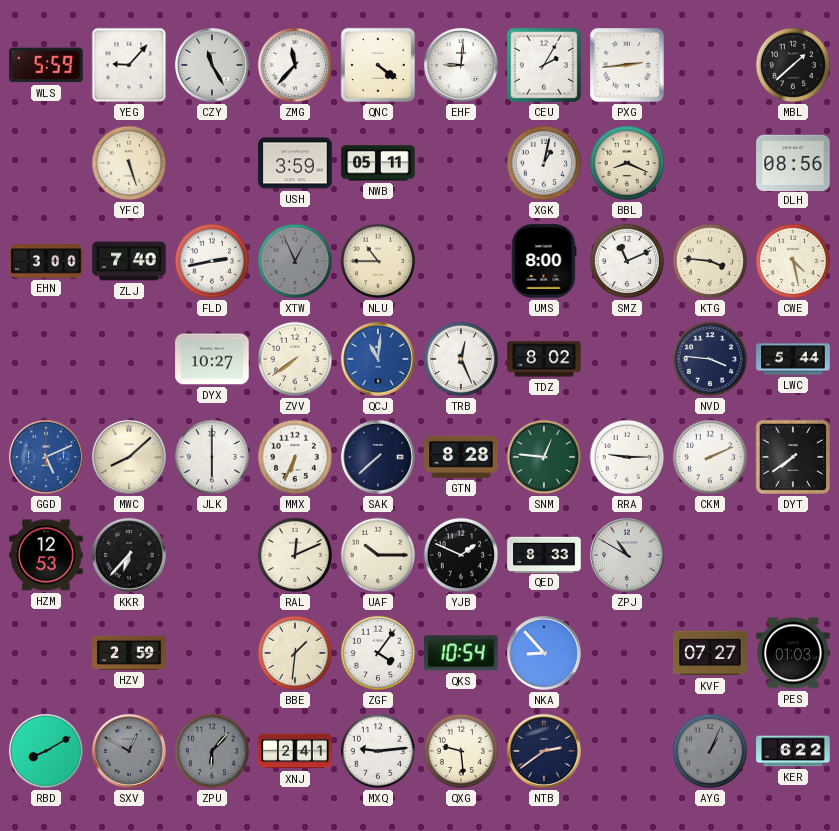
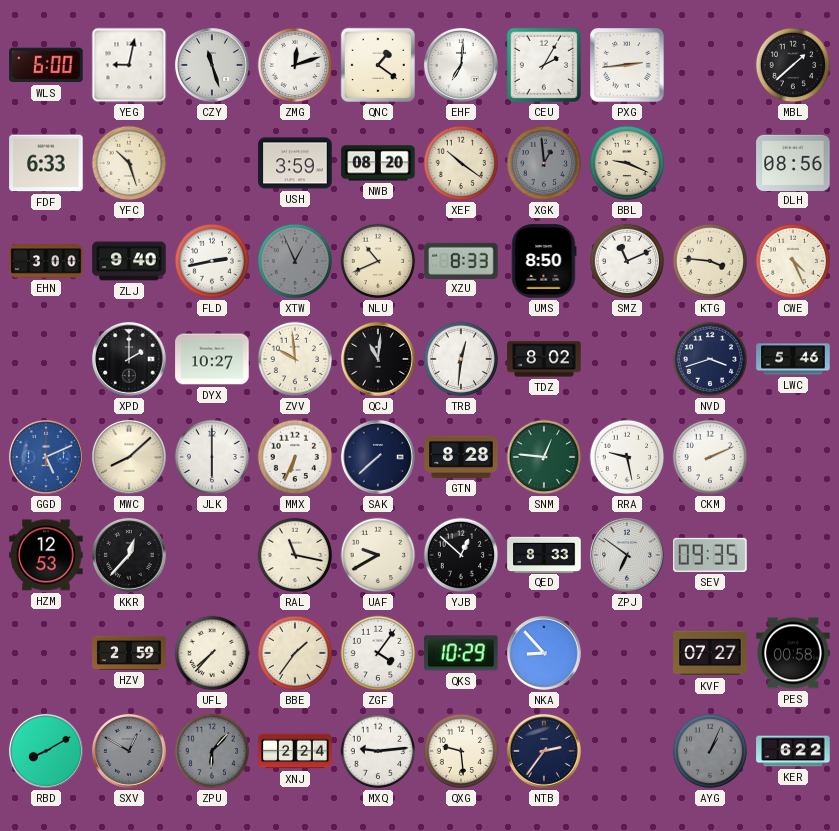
WLS: 5:59 -> 6:00
YEG: 9:07 -> 9:02
CZY: 11:25 -> 11:27
ZMG: 11:37 -> 12:12
QNC: 4:21 -> 1:21
EHF: 9:01 -> 7:01
FDF: none -> 6:33
YFC: 5:27 -> 10:27
NWB: 05:11 -> 08:20
XEF: none -> 10:21
XGK: 1:02 -> 12:59
XGK dial: white -> grey
BBL: 8:19 -> 9:19
ZLJ: 7:40 -> 9:40
NLU: 10:45 -> 10:41
XZU: none -> 8:33
UMS: 8:00 -> 8:50
CWE: 4:28 -> 4:26
XPD: none -> 2:00
ZVV: 7:39 -> 9:59
QCJ dial: blue -> black
TRB: 12:26 -> 12:31
NVD: 3:46 -> 3:42
LWC: 5:44 -> 5:46
RRA: 9:15 -> 9:28
DYT: 7:39 -> none
KKR: 6:37 -> 12:37
RAL: 12:11 -> 11:17
UAF: 10:15 -> 9:40
YJB: 1:49 -> 12:52
ZPJ: 10:50 -> 6:51
SEV: none -> 09:35
UFL: none -> 7:37
BBE: 1:31 -> 1:36
QKS: 10:54 -> 10:29
PES: 01:03 -> 00:58
XNJ: 2:41 -> 2:24
NTB: 2:39 -> 2:36
